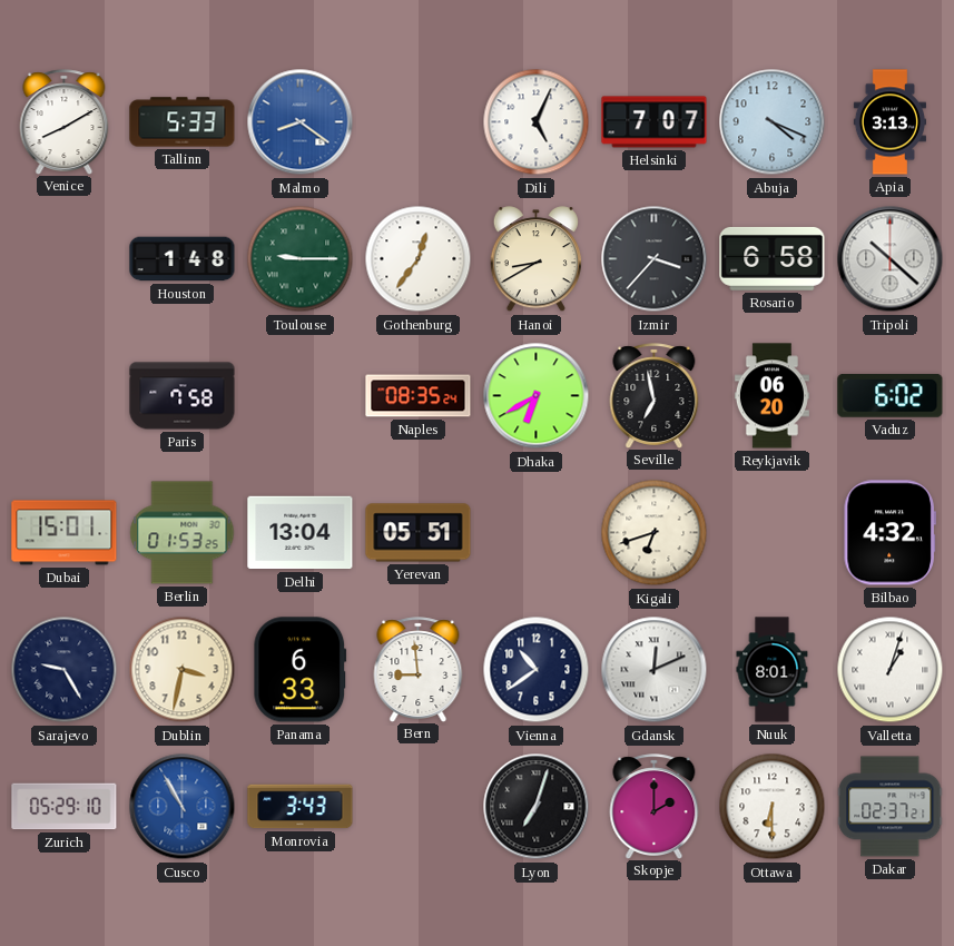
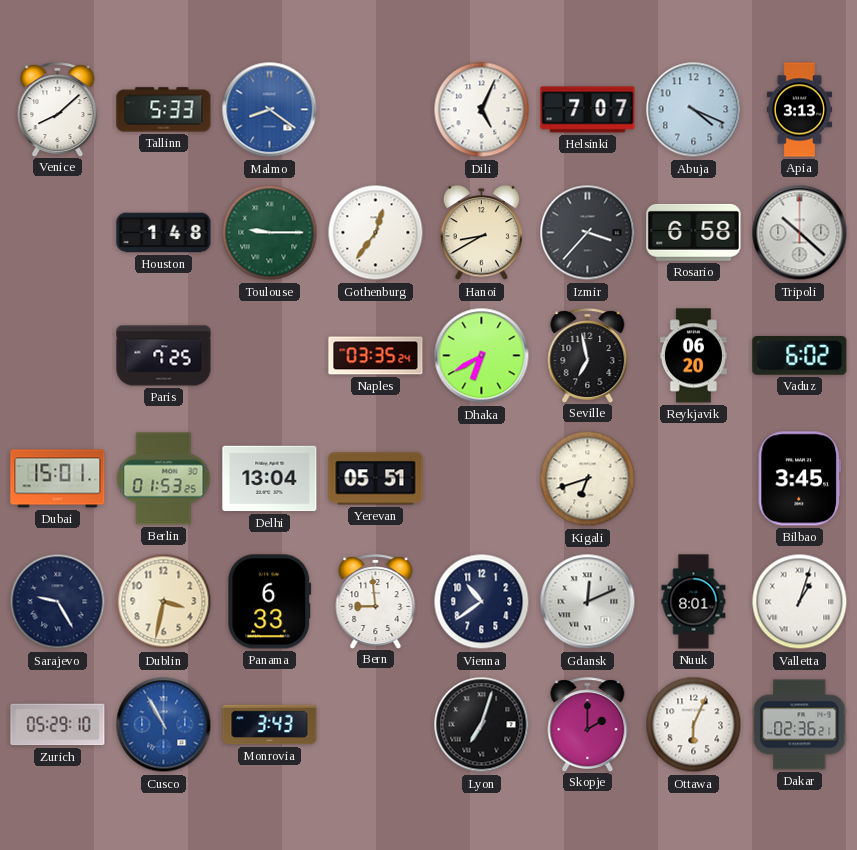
Venice: 8:10 -> 8:08
Paris: 7:58 -> 7:25
Naples: 08:35 -> 03:35
Bilbao: 4:32 -> 3:45
Ottawa: 6:30 -> 6:04
Dakar: 02:37 -> 02:36
